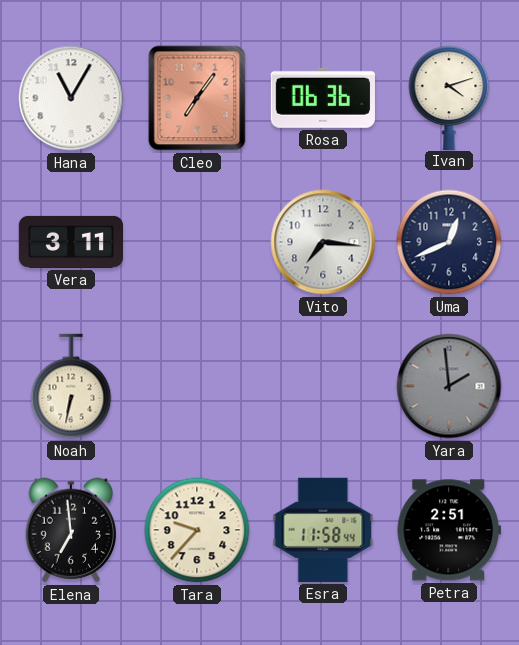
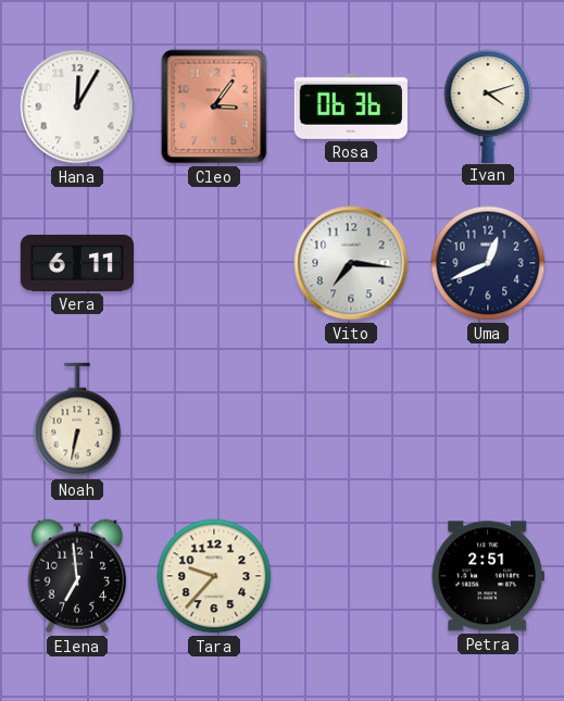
Hana: 11:05 -> 12:05
Cleo: 7:06 -> 3:06
Vera: 3:11 -> 6:11
Yara: 1:59 -> none
Esra: 11:58 -> none
